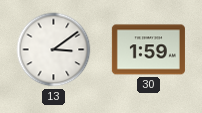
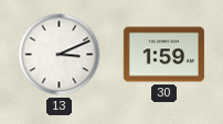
13: 3:09 -> 3:11
